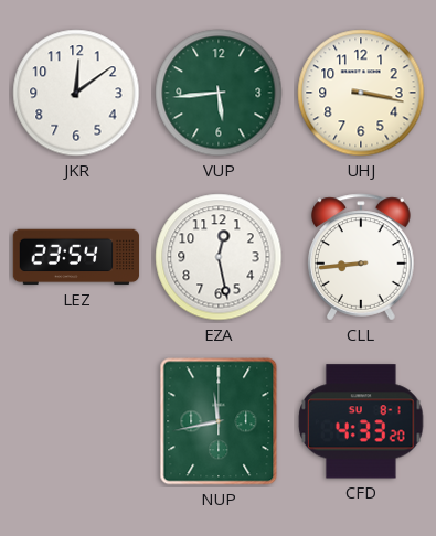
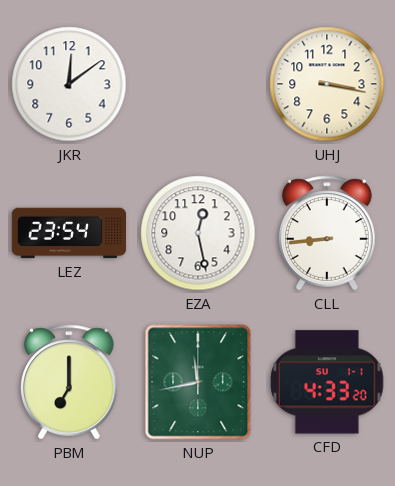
VUP: 5:44 -> none
PBM: none -> 7:00
CFD date: SU 8-1 -> SU 1-1
